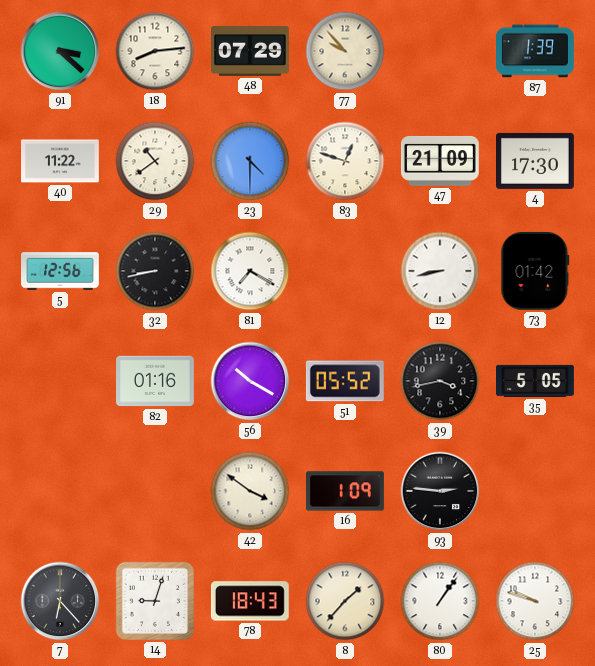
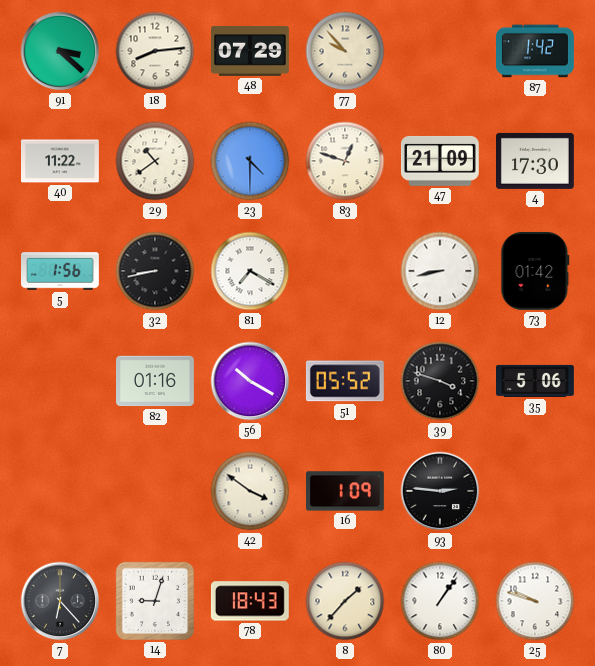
87: 1:39 -> 1:42
5: 12:56 -> 1:56
39: 3:43 -> 3:48
35: 5:05 -> 5:06
